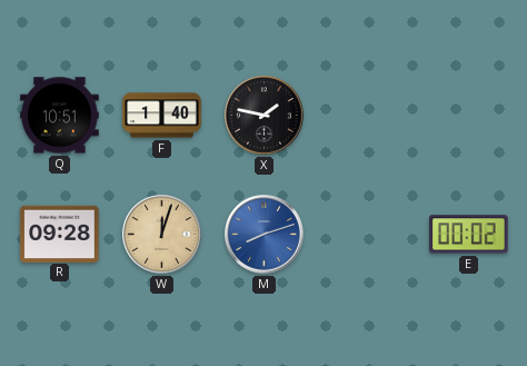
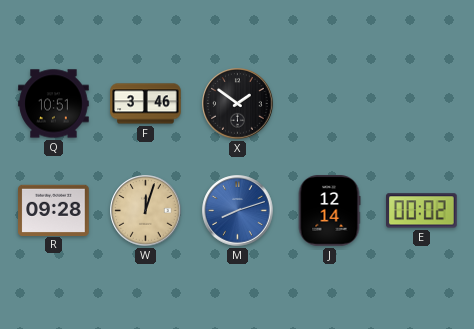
F: 1:40 -> 3:46
X: 1:47 -> 1:51
J: none -> 12:14
